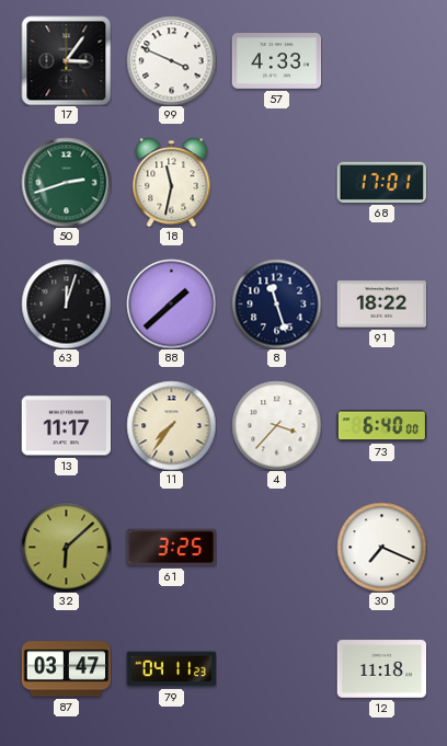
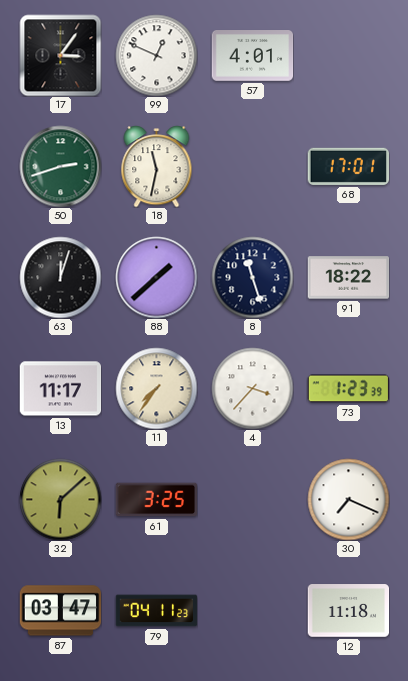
99: 3:49 -> 12:49
57: 4:33 -> 4:01
73: 6:40 -> 1:23
